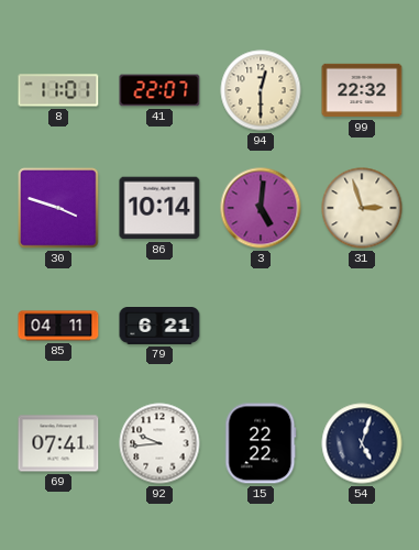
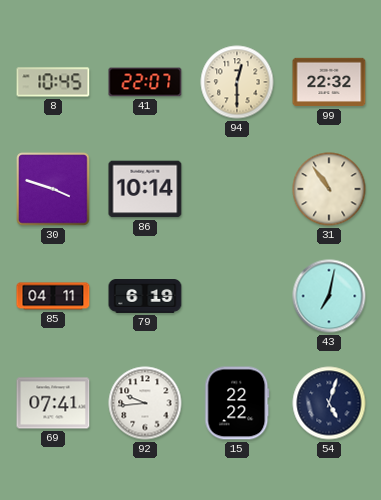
8: 11:01 -> 10:45
3: 5:01 -> none
31: 2:57 -> 10:54
79: 6:21 -> 6:19
43: none -> 7:02
